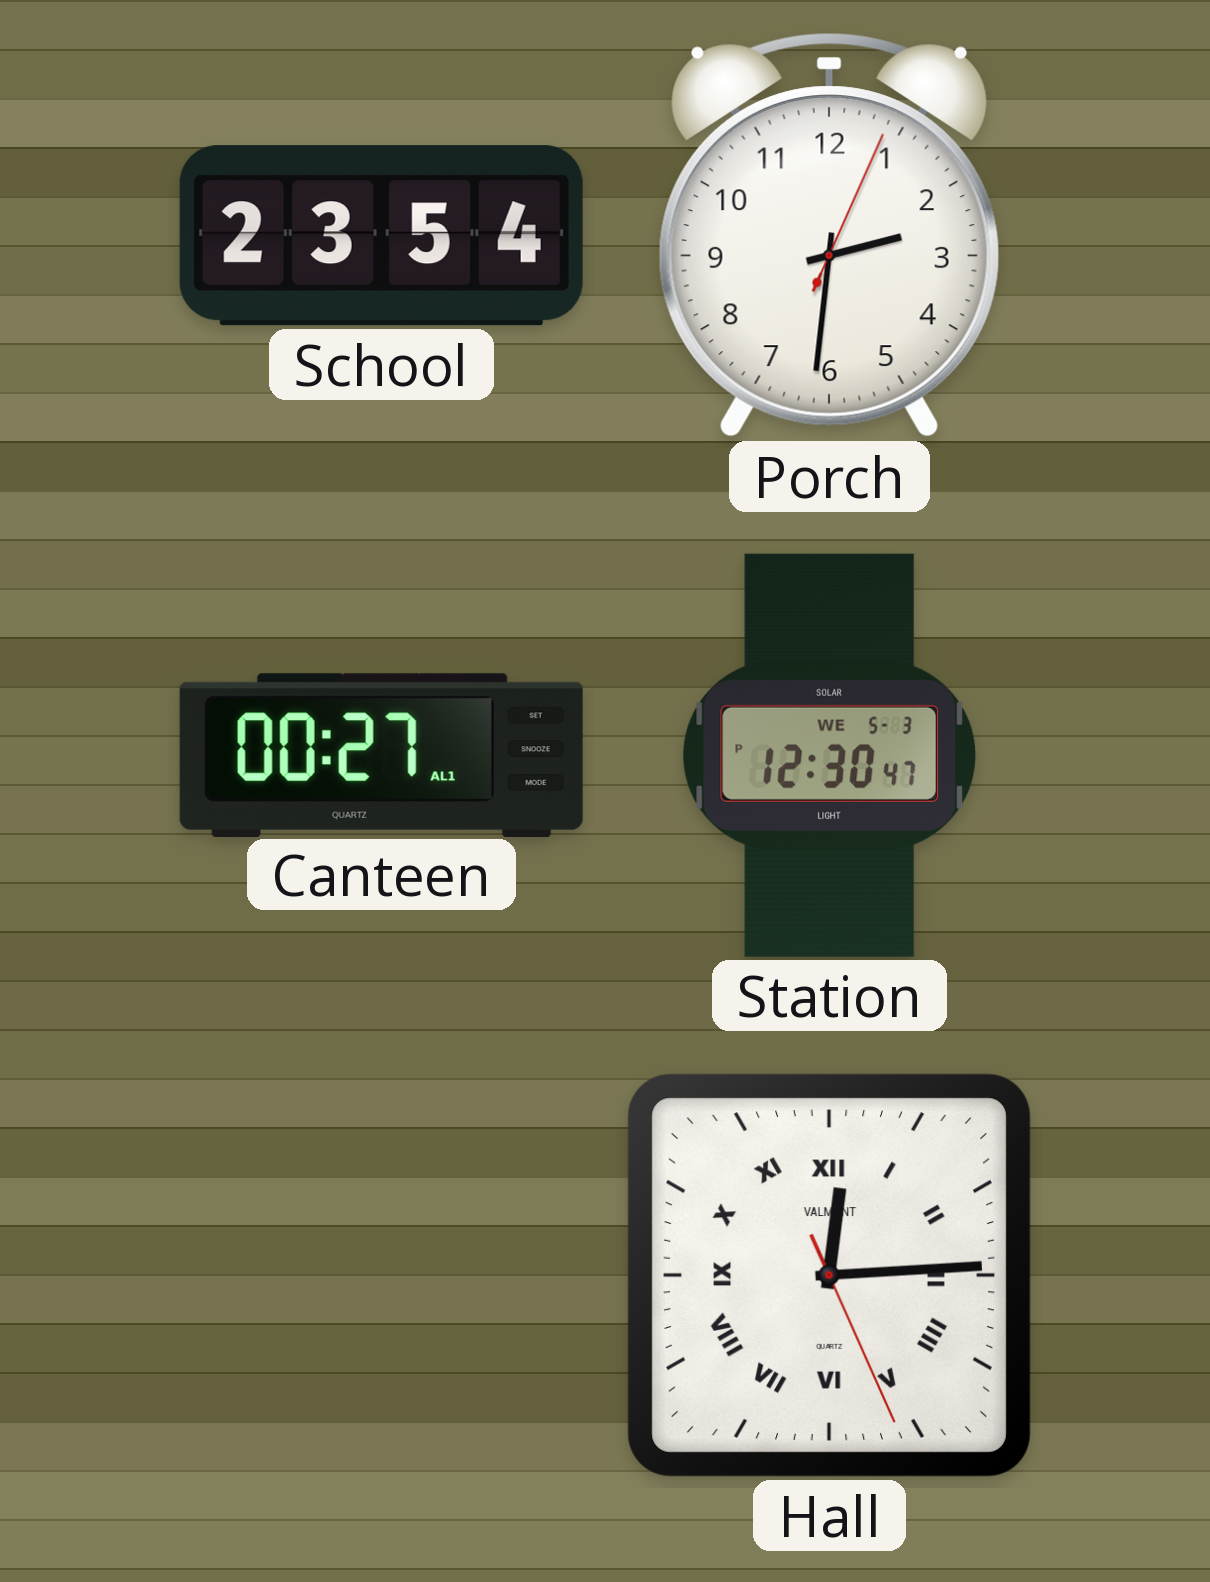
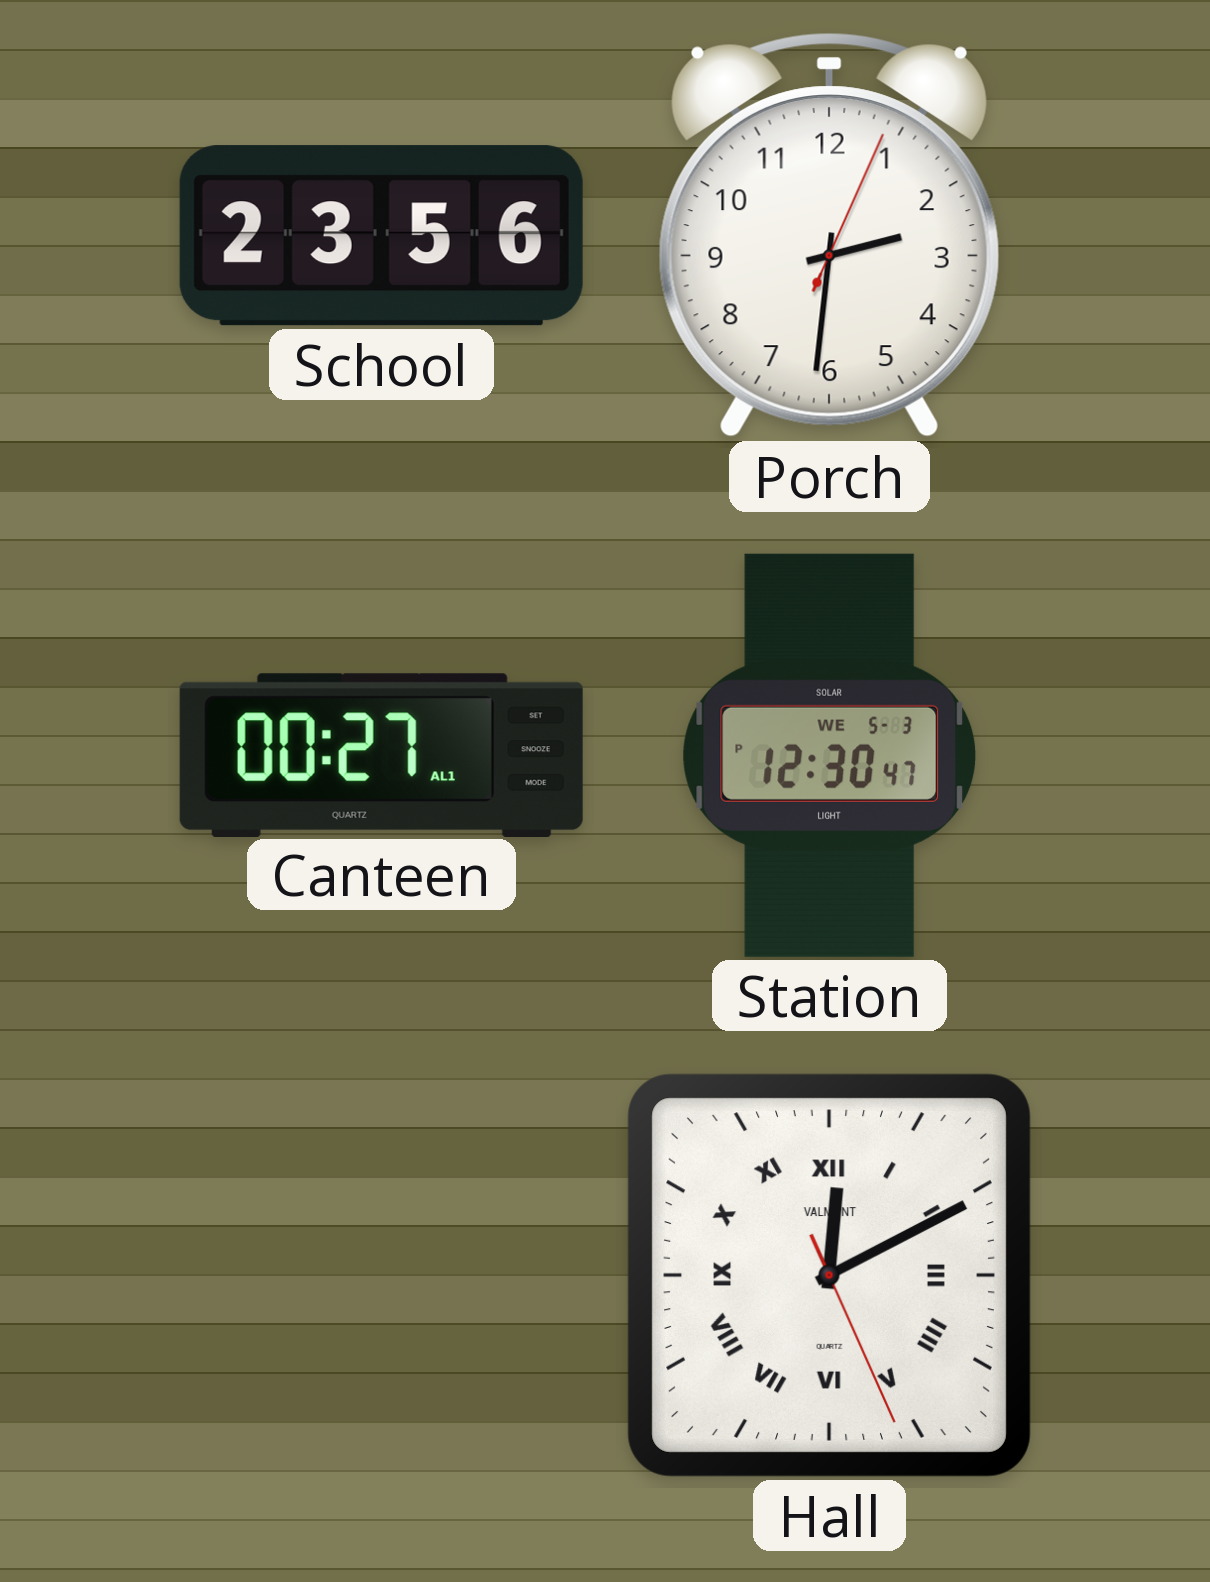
School: 23:54 -> 23:56
Hall: 12:14 -> 12:10
